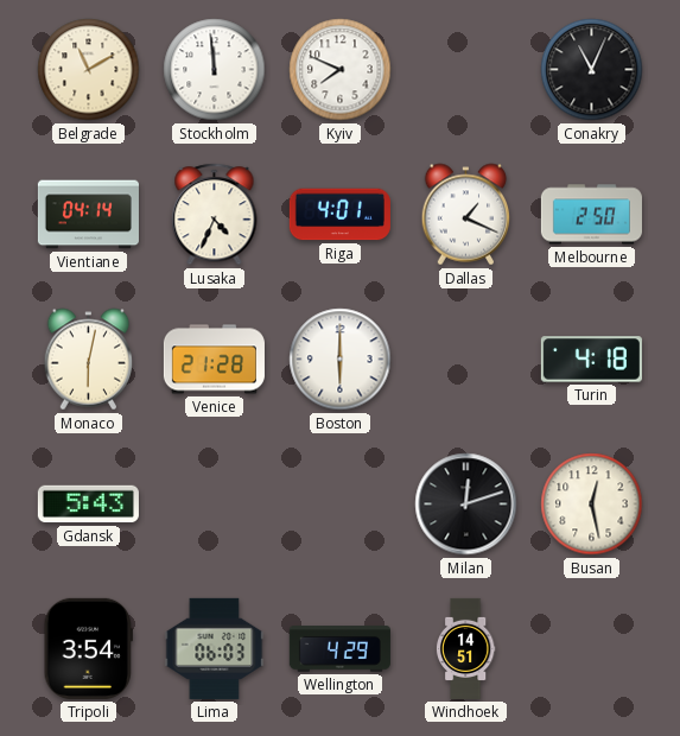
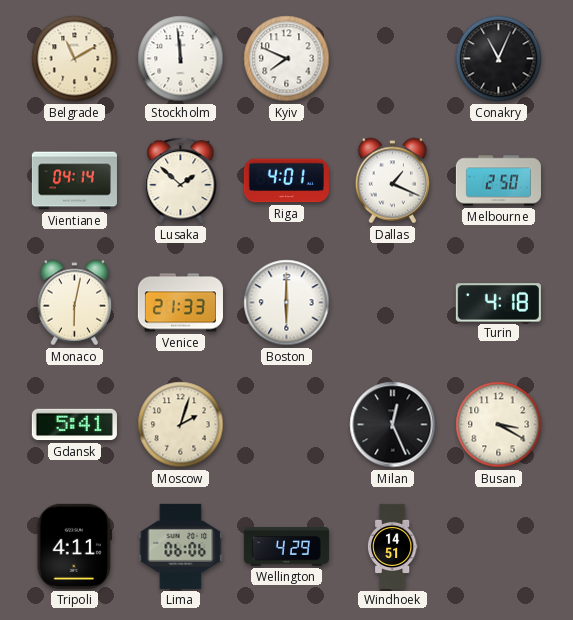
Lusaka: 4:34 -> 1:52
Venice: 21:28 -> 21:33
Gdansk: 5:43 -> 5:41
Moscow: none -> 2:03
Milan: 12:12 -> 12:26
Busan: 12:28 -> 3:20
Tripoli: 3:54 -> 4:11
Lima: 06:03 -> 06:06
